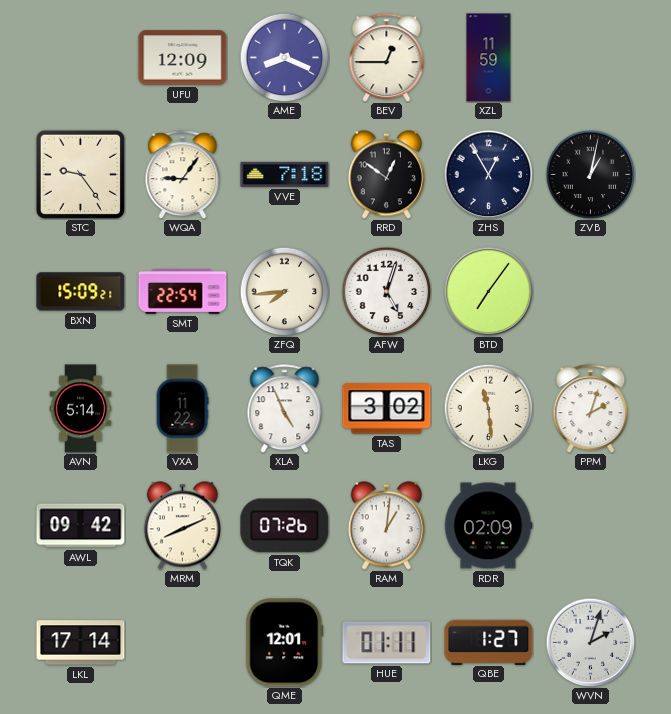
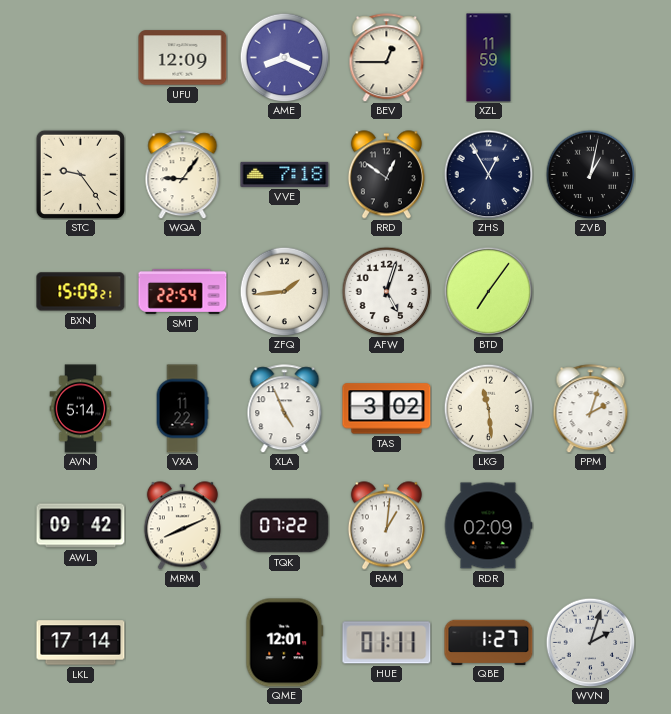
ZFQ: 7:44 -> 1:44
TQK: 07:26 -> 07:22
